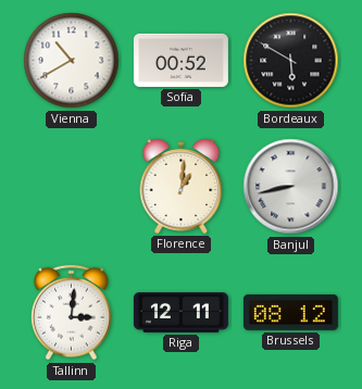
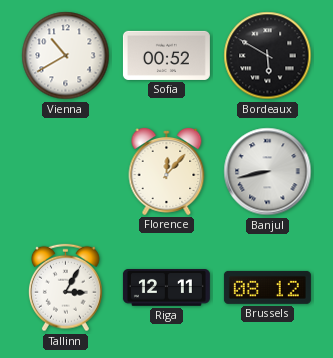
Florence: 1:01 -> 12:07
Tallinn: 3:01 -> 3:05
